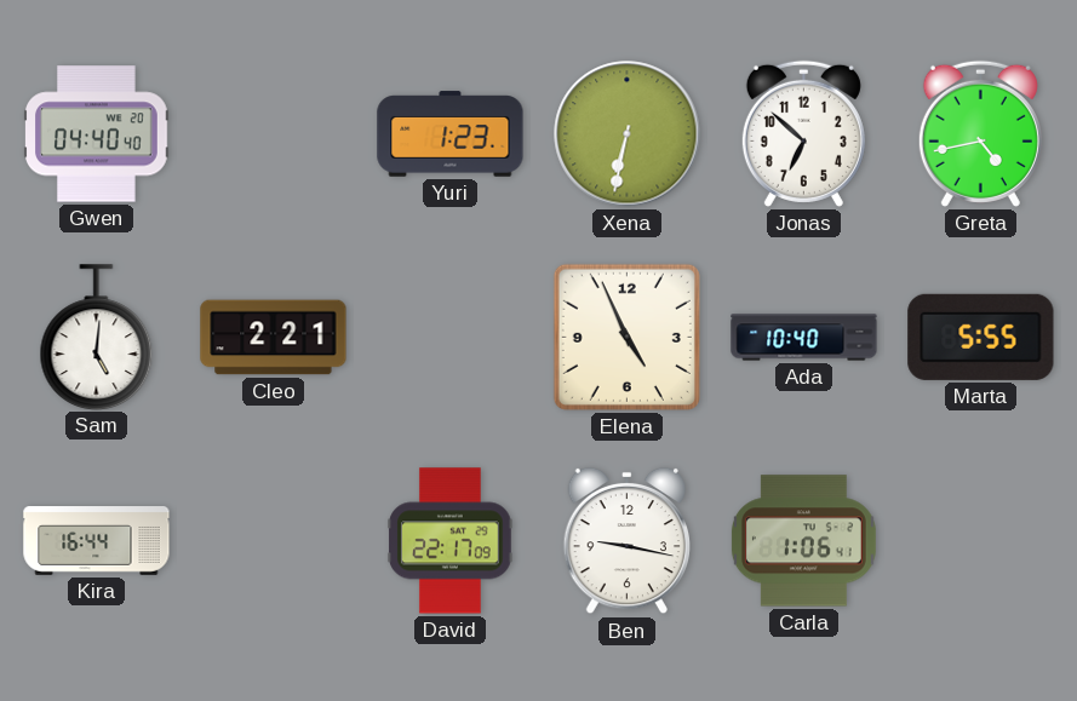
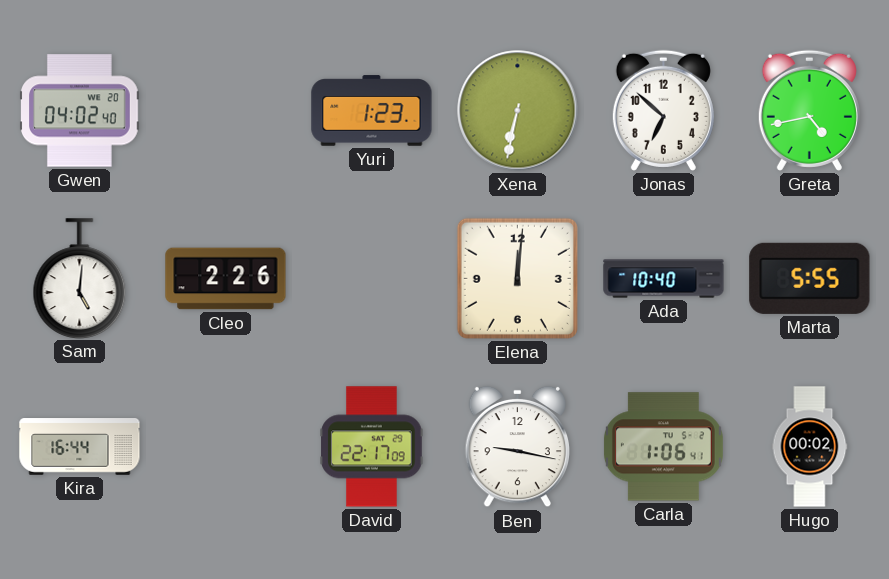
Gwen: 04:40 -> 04:02
Cleo: 2:21 -> 2:26
Elena: 4:56 -> 12:01
Hugo: none -> 00:02
